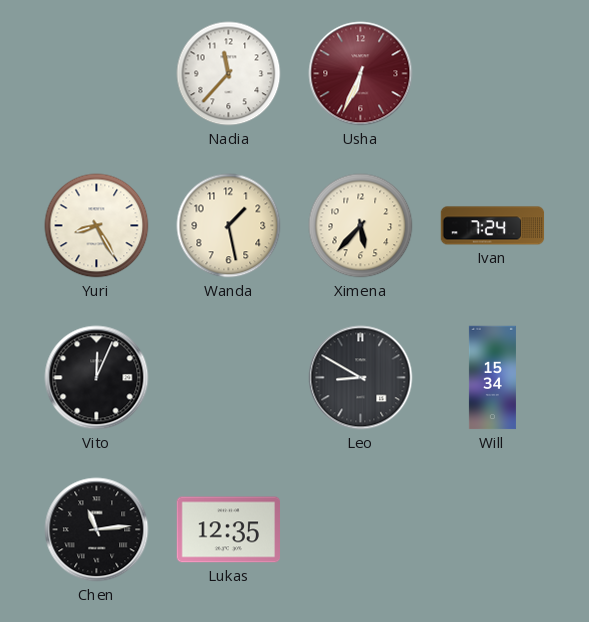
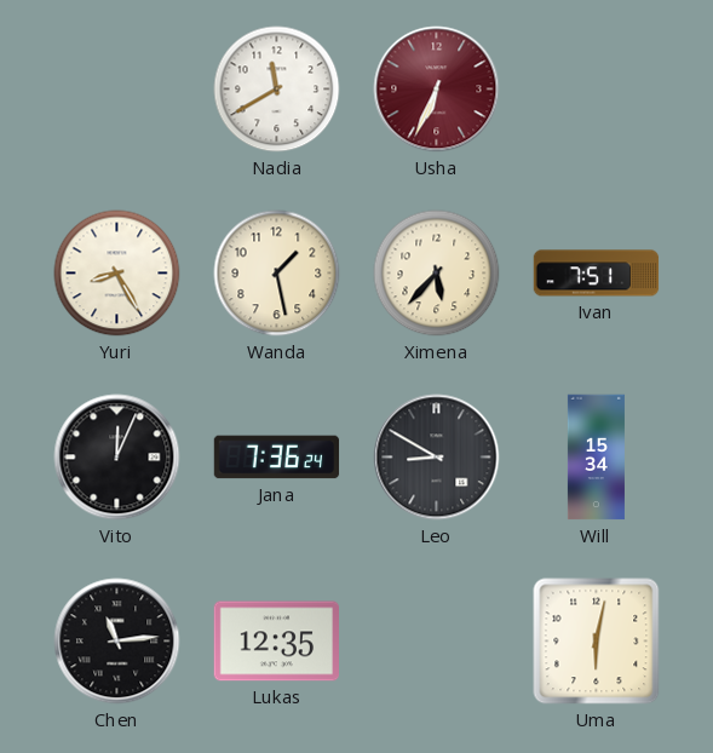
Nadia: 11:37 -> 11:40
Ivan: 7:24 -> 7:51
Jana: none -> 7:36
Uma: none -> 6:02
